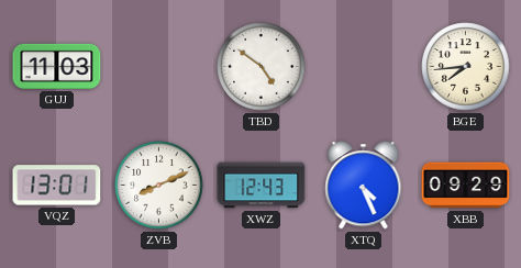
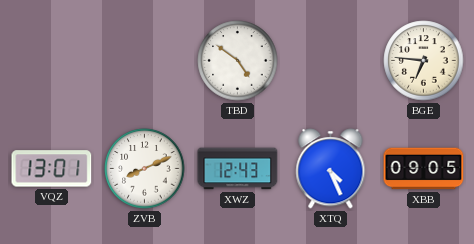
GUJ: 11:03 -> none
BGE: 7:44 -> 6:46
XBB: 09:29 -> 09:05
